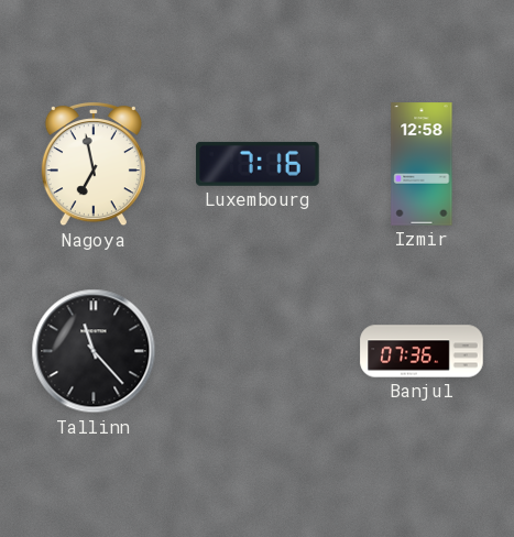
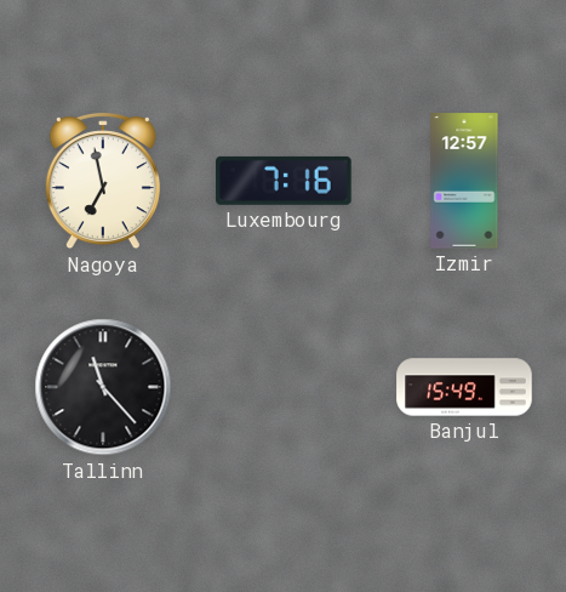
Izmir: 12:58 -> 12:57
Banjul: 07:36 -> 15:49
